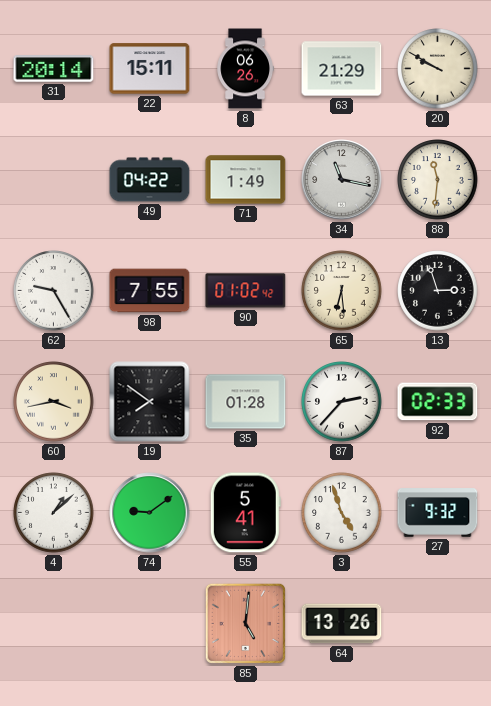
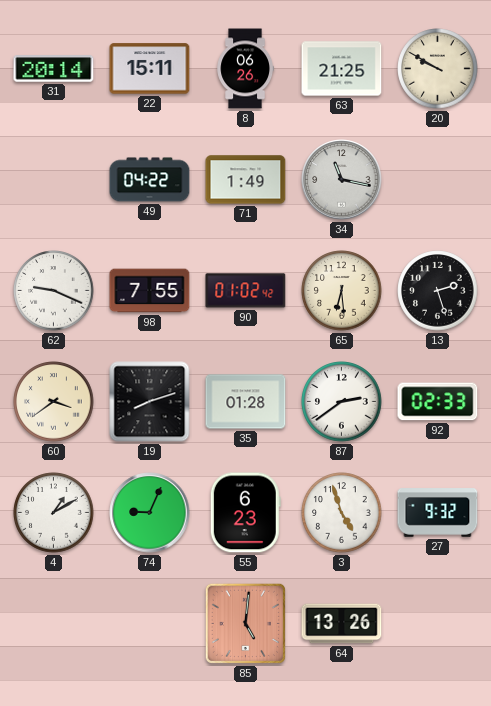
63: 21:29 -> 21:25
88: 11:31 -> none
62: 9:25 -> 9:19
13: 2:57 -> 2:27
60: 3:43 -> 3:39
19: 7:51 -> 8:12
87: 2:37 -> 2:39
4: 1:08 -> 1:10
74: 9:09 -> 9:04
55: 5:41 -> 6:23
